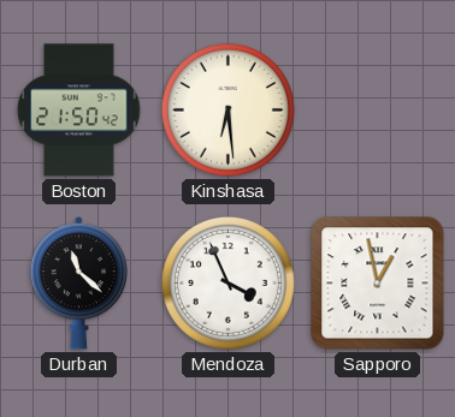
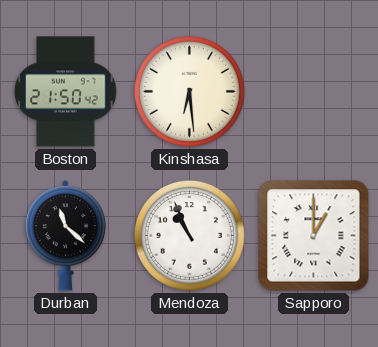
Mendoza: 3:56 -> 10:56
Sapporo: 12:58 -> 1:00
